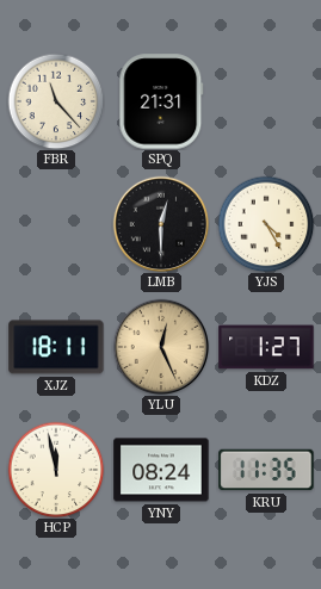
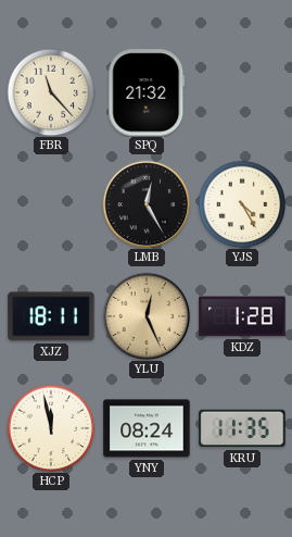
SPQ: 21:31 -> 21:32
LMB: 12:30 -> 12:25
KDZ: 1:27 -> 1:28
